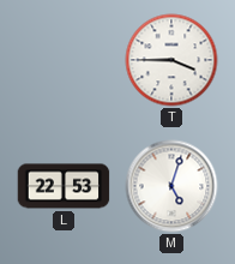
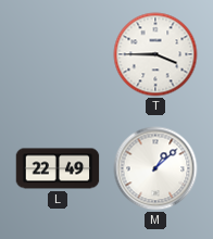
L: 22:53 -> 22:49
M: 5:03 -> 1:08
